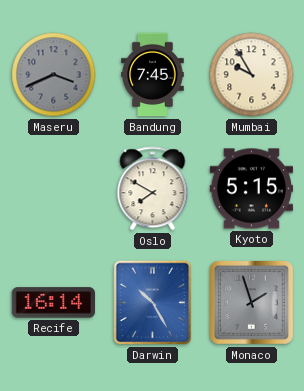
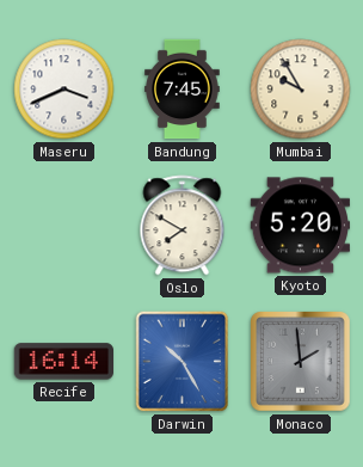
Maseru dial: grey -> white
Kyoto: 5:15 -> 5:20
Monaco: 1:57 -> 1:59
